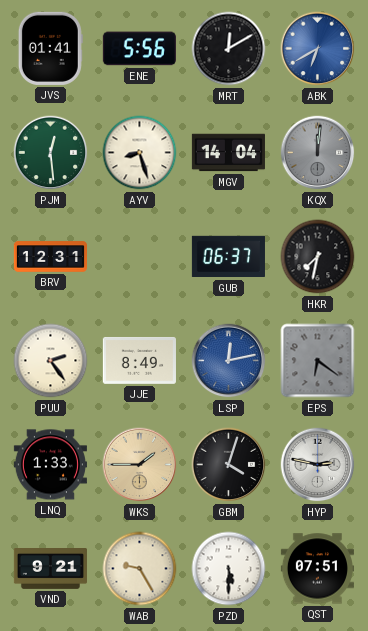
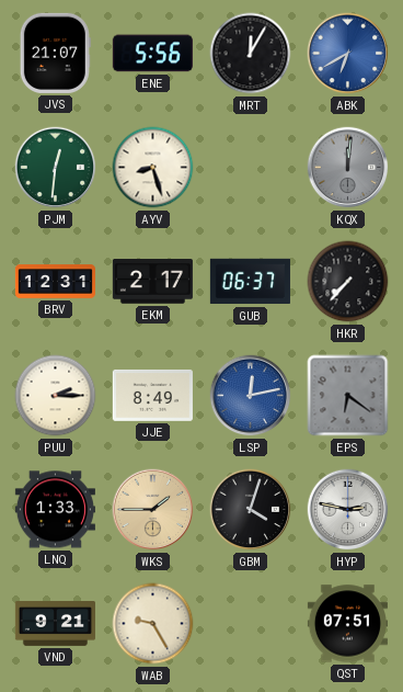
JVS: 01:41 -> 21:07
MRT: 12:10 -> 12:05
PJM: 12:29 -> 12:31
MGV: 14:04 -> none
EKM: none -> 2:17
HKR: 7:32 -> 7:37
PUU: 2:24 -> 2:15
PZD: 5:30 -> none
